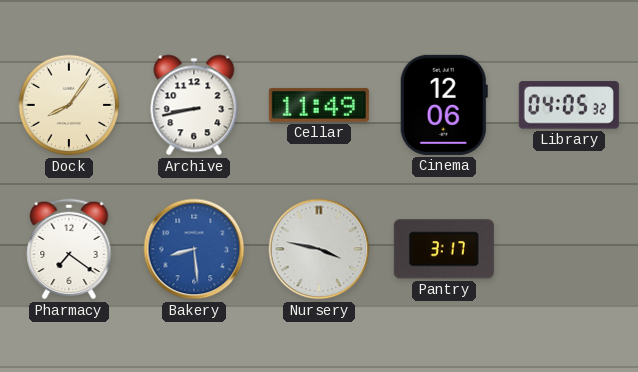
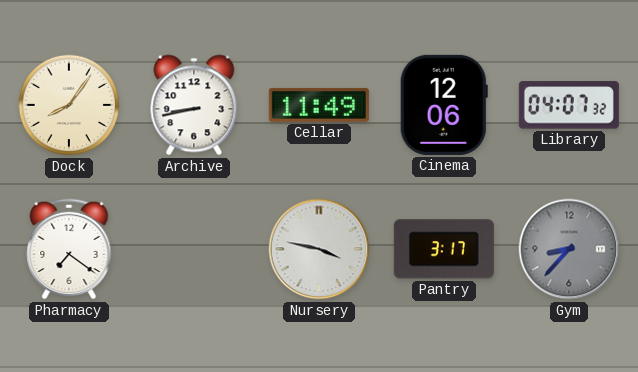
Library: 04:05 -> 04:07
Bakery: 8:29 -> none
Gym: none -> 8:37
